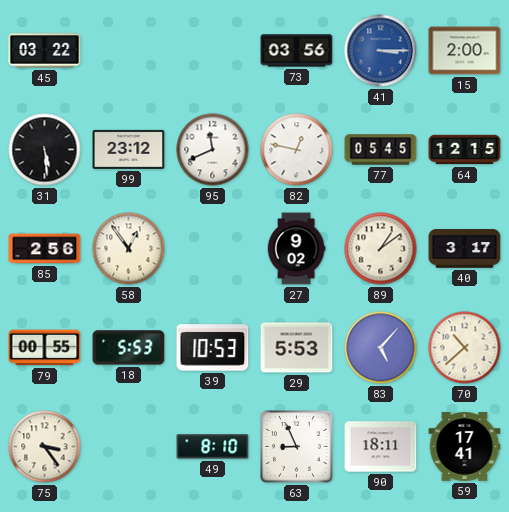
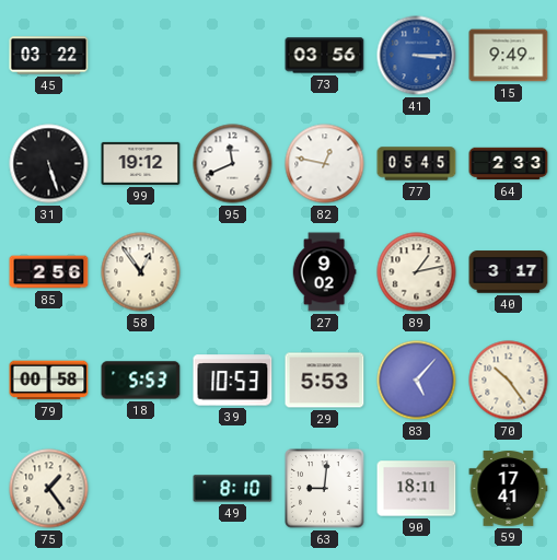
15: 2:00 -> 9:49
31: 5:29 -> 5:27
99: 23:12 -> 19:12
64: 12:15 -> 2:33
89: 1:09 -> 1:13
79: 00:55 -> 00:58
70: 10:38 -> 10:24
75: 3:24 -> 1:24
63: 8:56 -> 9:01
